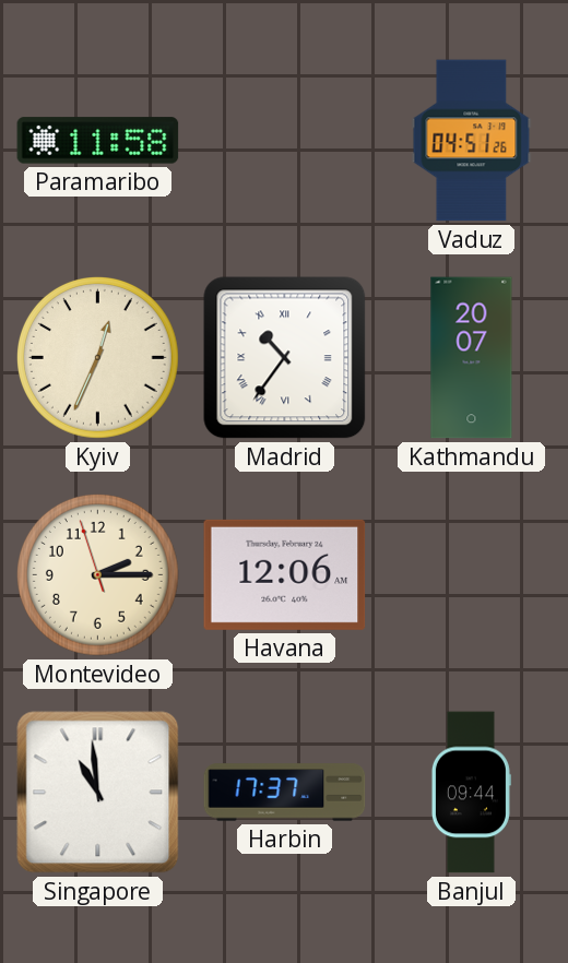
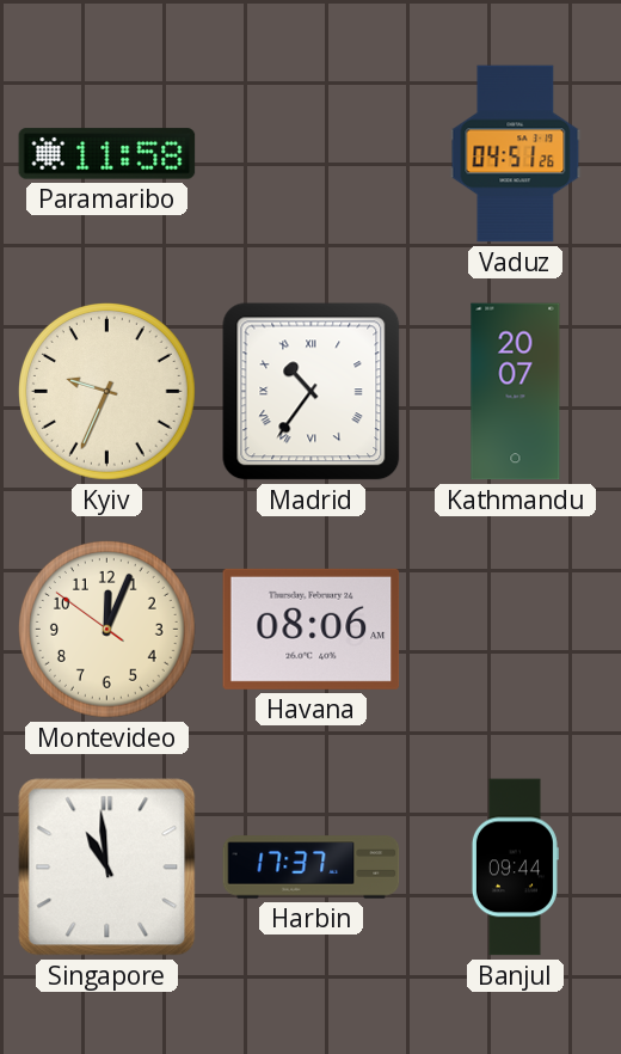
Kyiv: 12:34 -> 9:34
Montevideo: 2:14 -> 12:03
Havana: 12:06 -> 08:06
